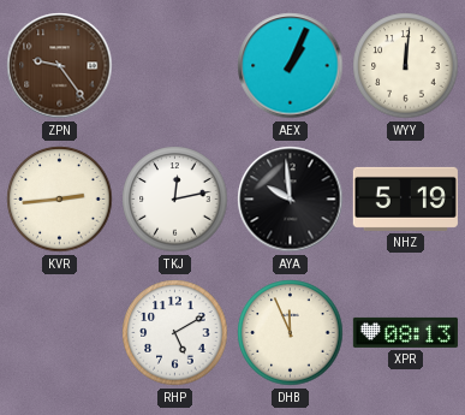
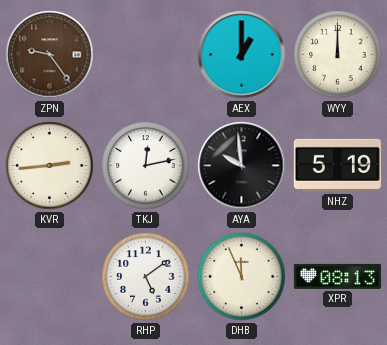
AEX: 1:04 -> 1:00
WYY: 12:01 -> 12:00
RHP: 5:10 -> 5:09
